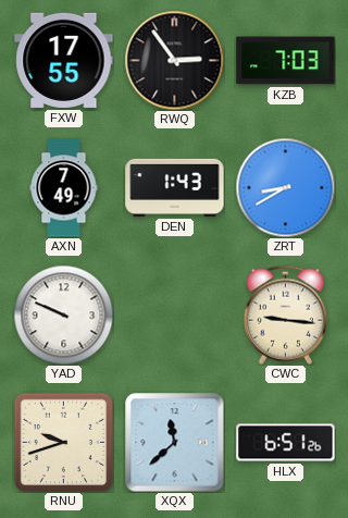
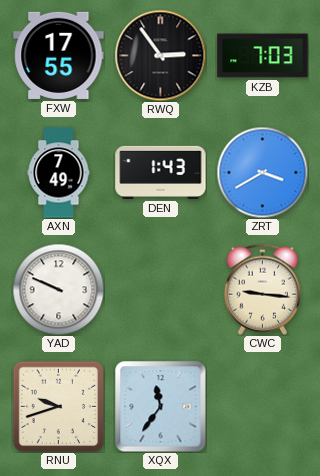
ZRT: 8:40 -> 3:40
XQX: 11:38 -> 11:36
HLX: 6:51 -> none
